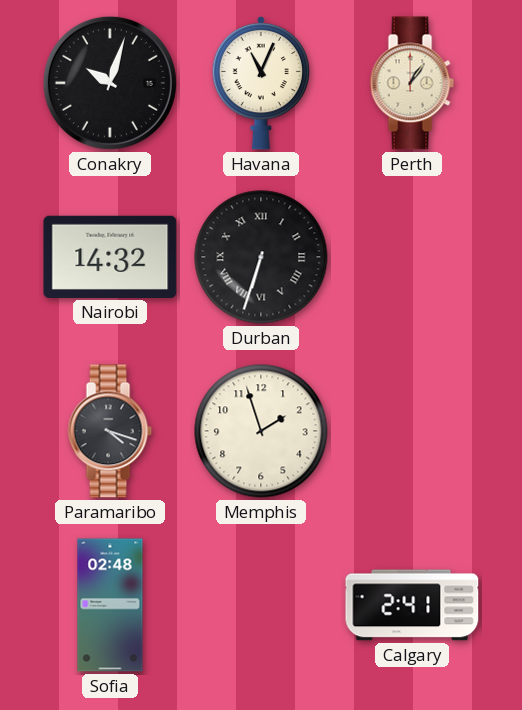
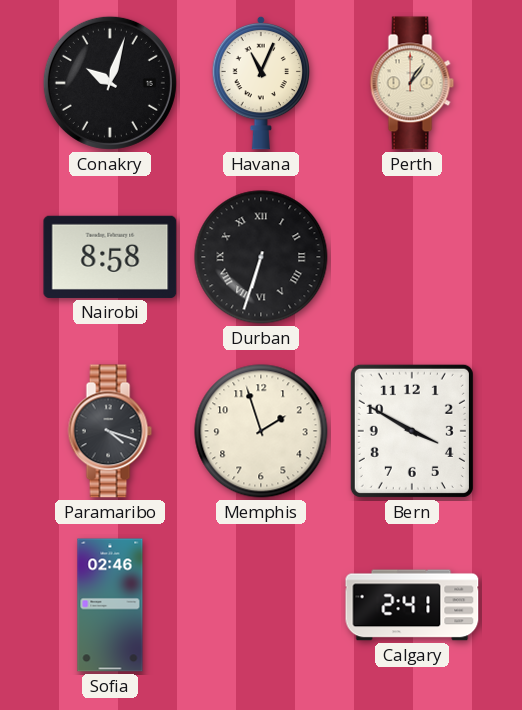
Nairobi: 14:32 -> 8:58
Bern: none -> 3:50
Sofia: 02:48 -> 02:46
